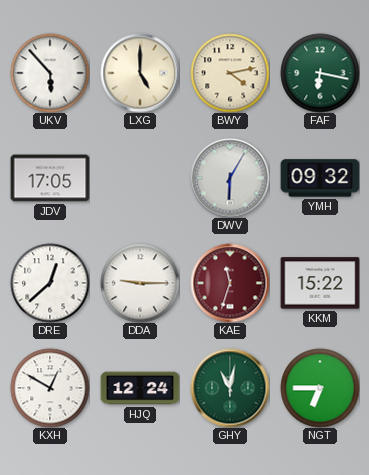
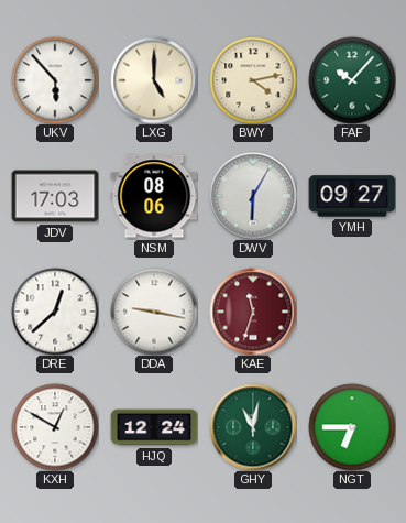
FAF: 6:17 -> 10:07
JDV: 17:05 -> 17:03
NSM: none -> 08:06
YMH: 09:32 -> 09:27
DDA: 9:15 -> 9:17
KKM: 15:22 -> none
